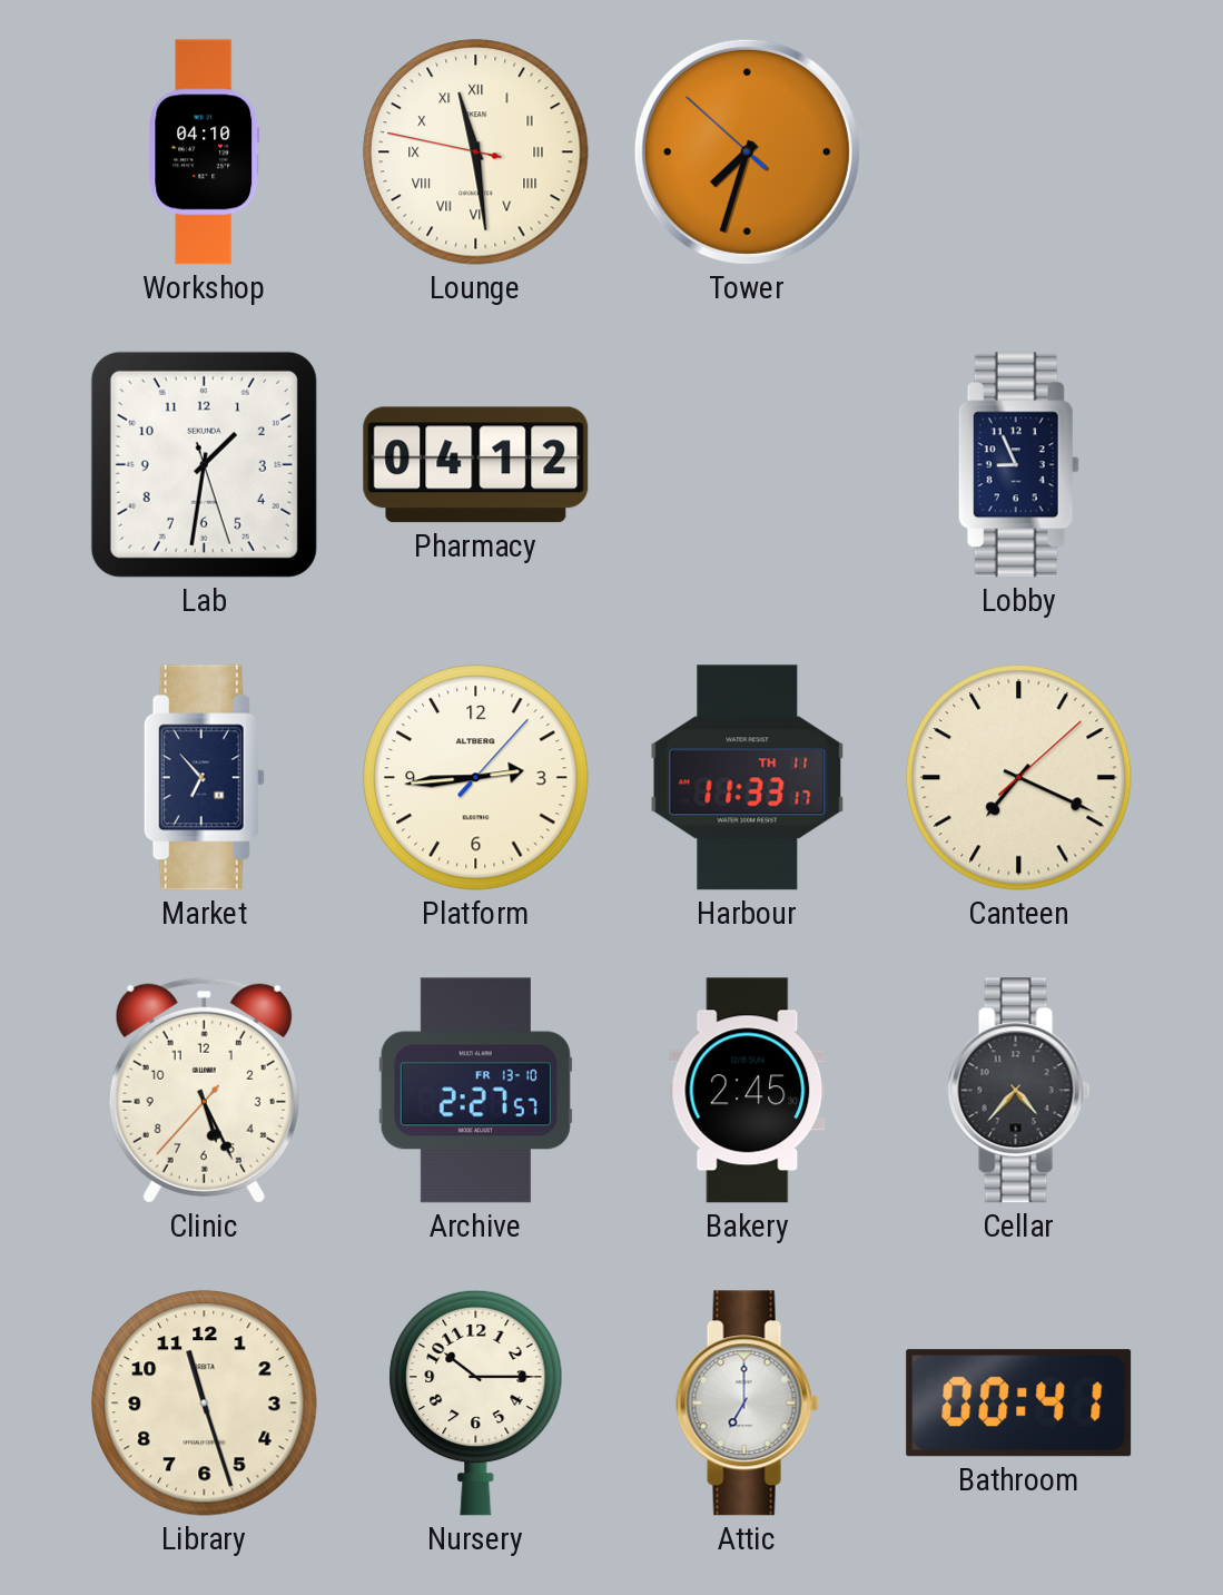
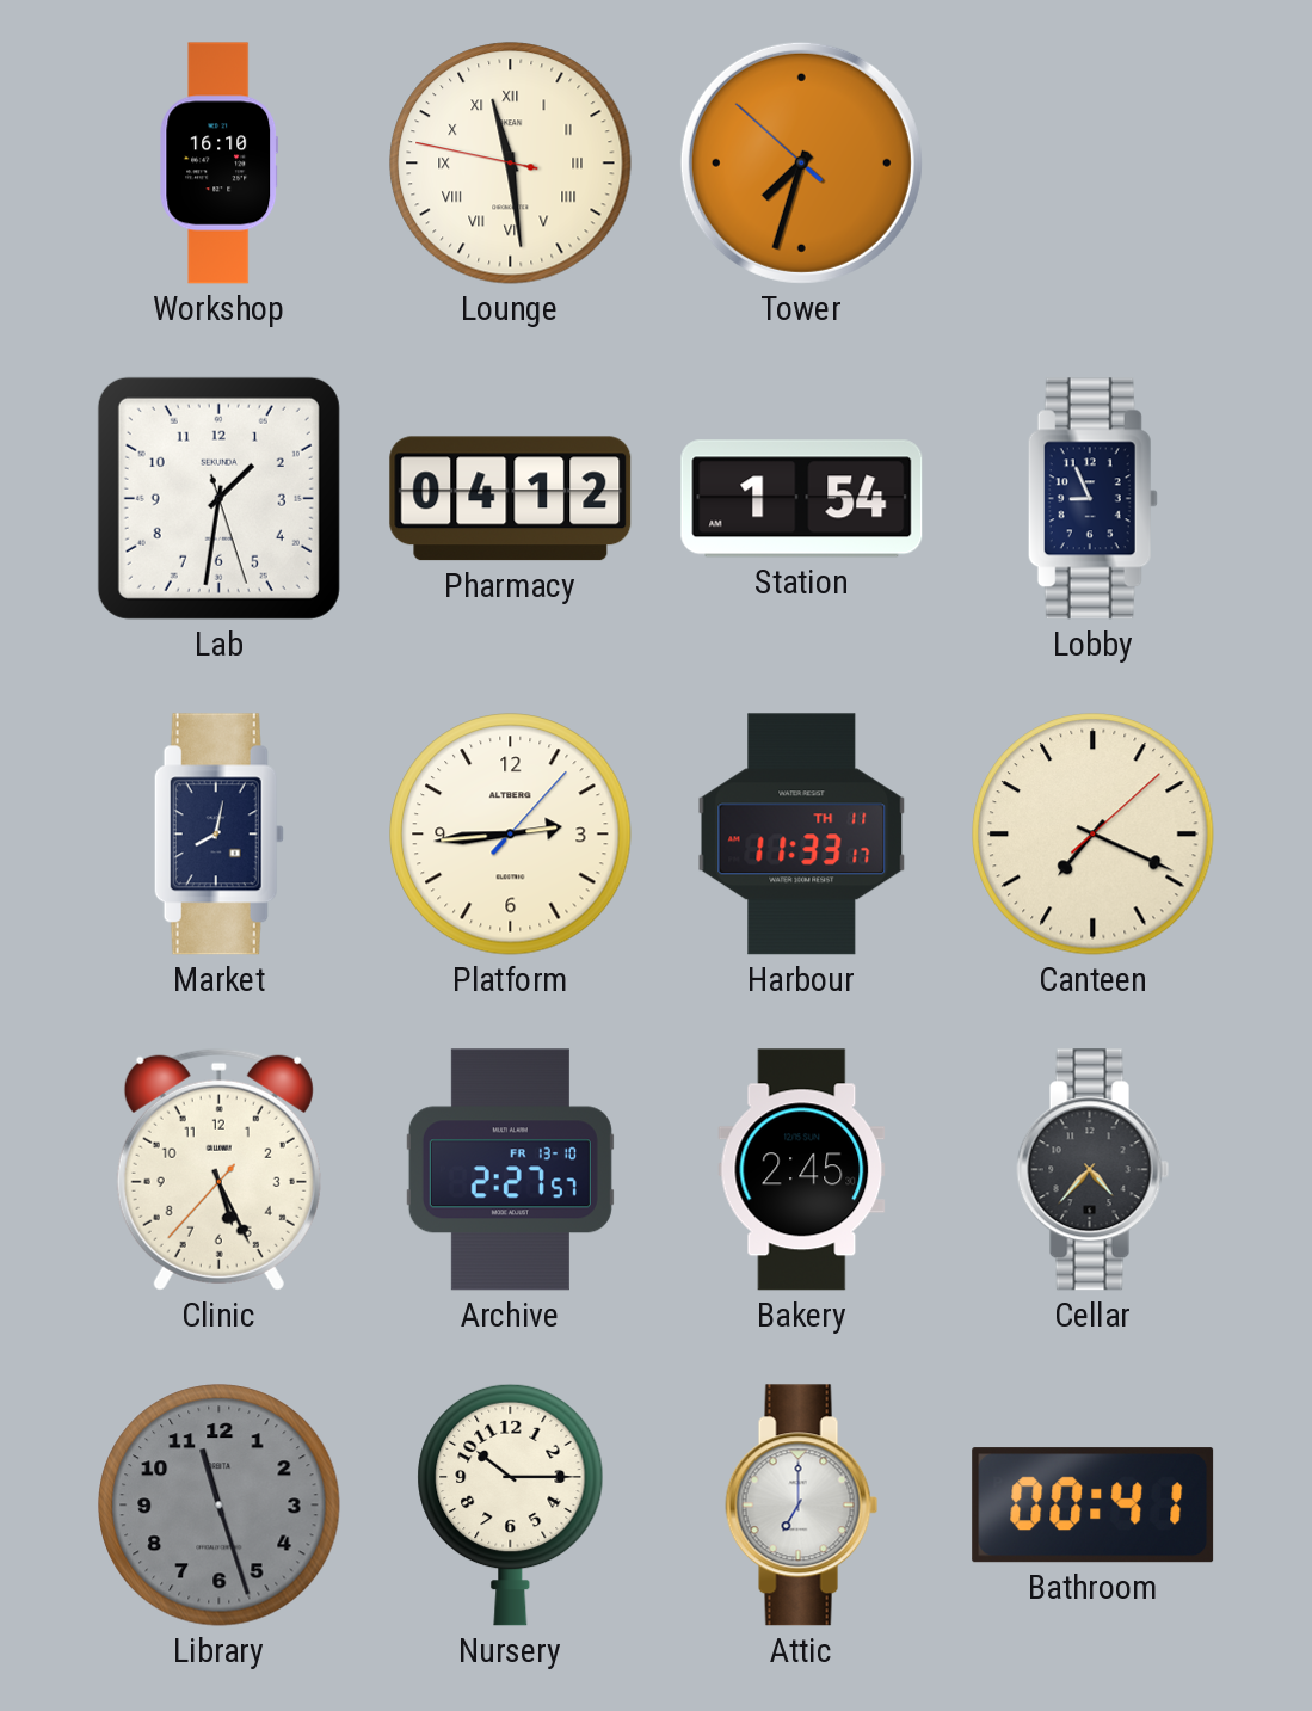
Workshop: 04:10 -> 16:10
Station: none -> 1:54
Market: 6:53 -> 8:02
Library dial: cream -> grey
